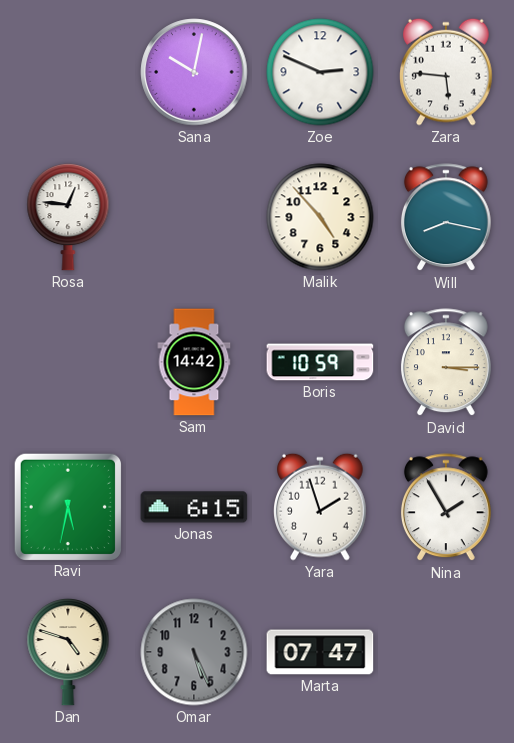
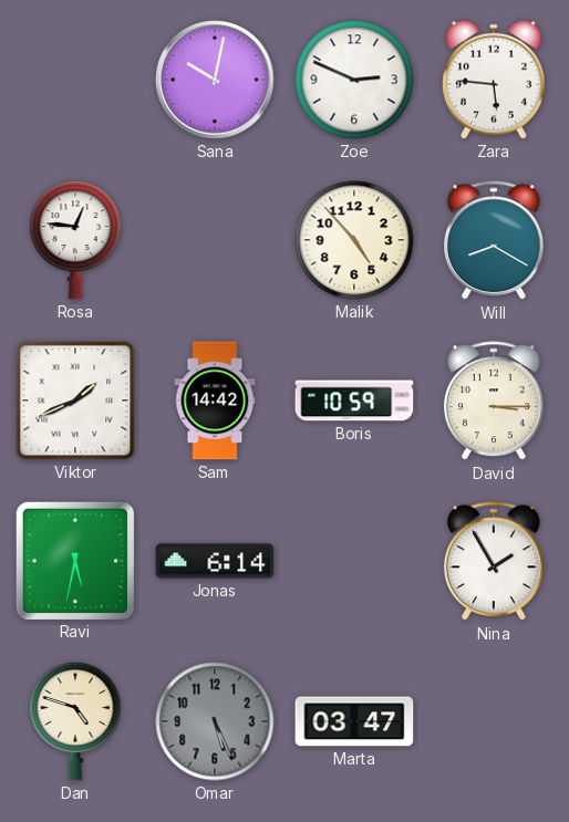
Will: 8:17 -> 8:20
Viktor: none -> 1:41
Jonas: 6:15 -> 6:14
Yara: 1:57 -> none
Marta: 07:47 -> 03:47
